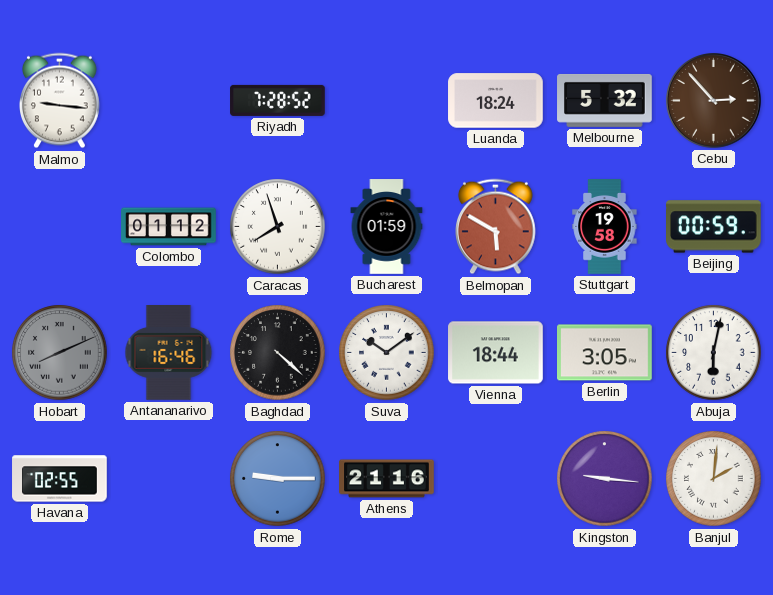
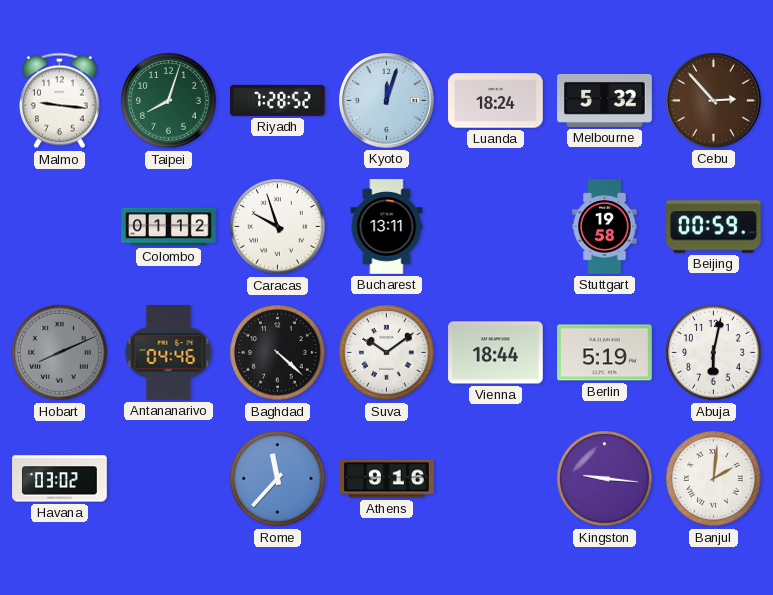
Taipei: none -> 8:03
Kyoto: none -> 12:03
Caracas: 7:57 -> 9:57
Bucharest: 01:59 -> 13:11
Belmopan: 5:50 -> none
Antananarivo: 16:46 -> 04:46
Berlin: 3:05 -> 5:19
Havana: 02:55 -> 03:02
Rome: 9:15 -> 11:37
Athens: 21:16 -> 9:16
